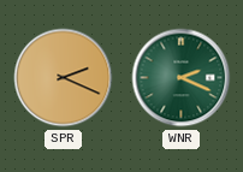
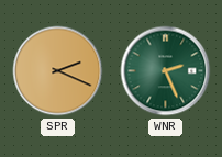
WNR: 2:19 -> 2:26
